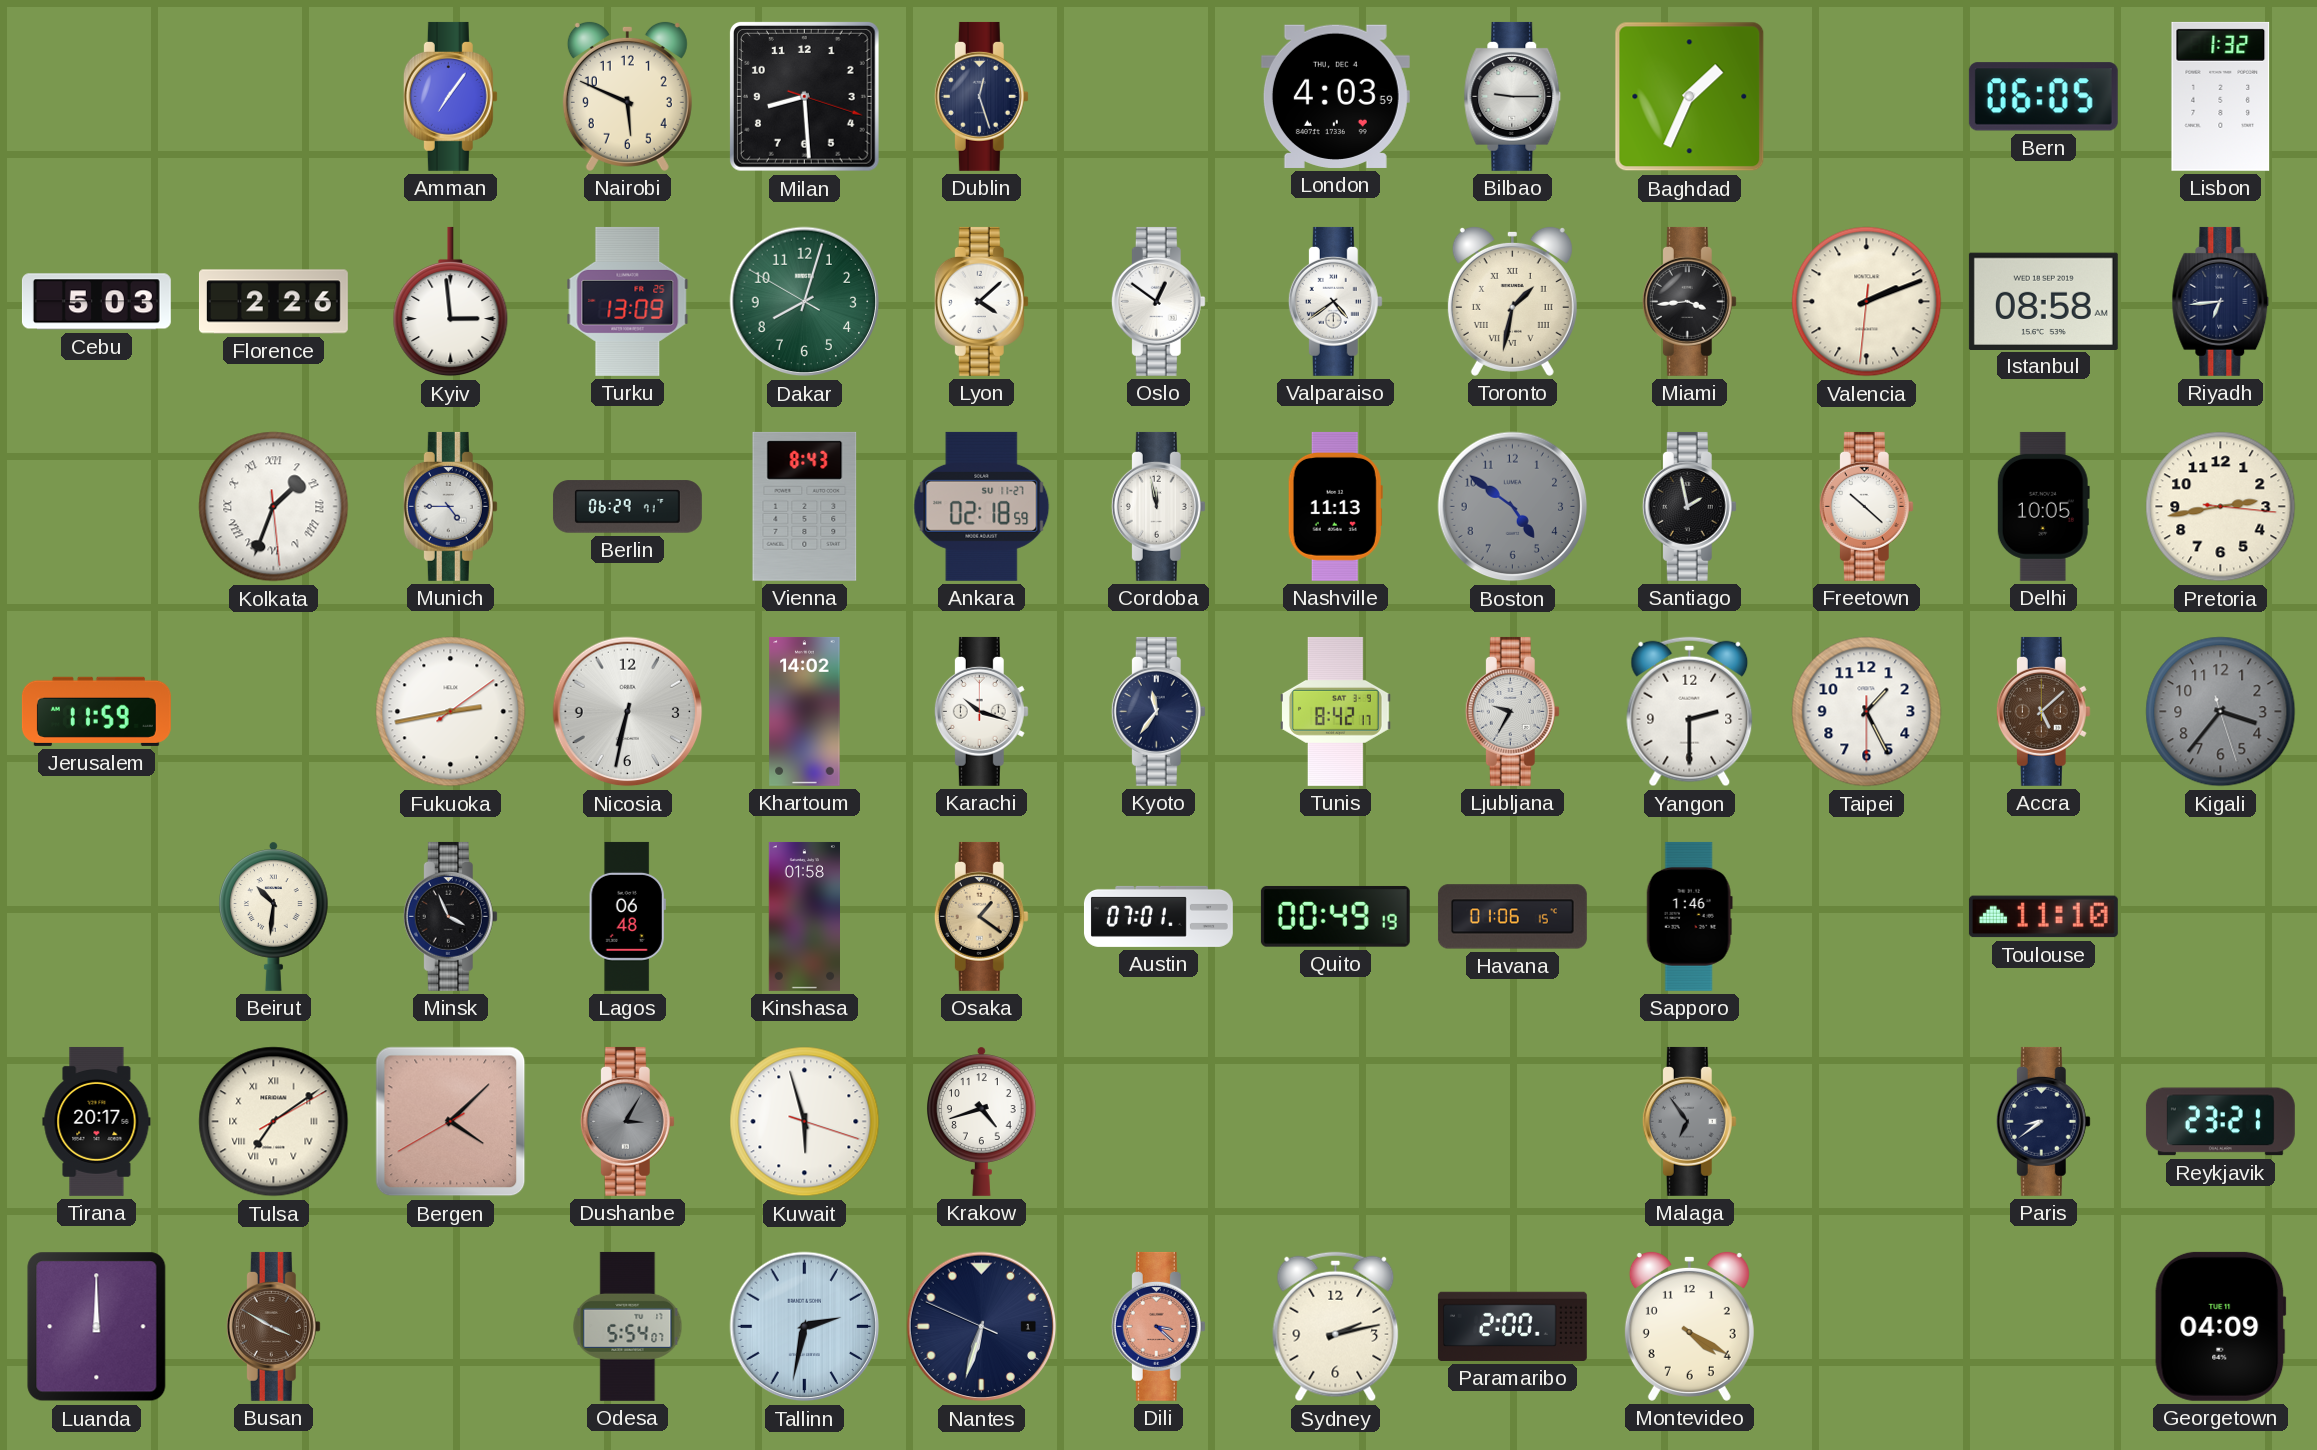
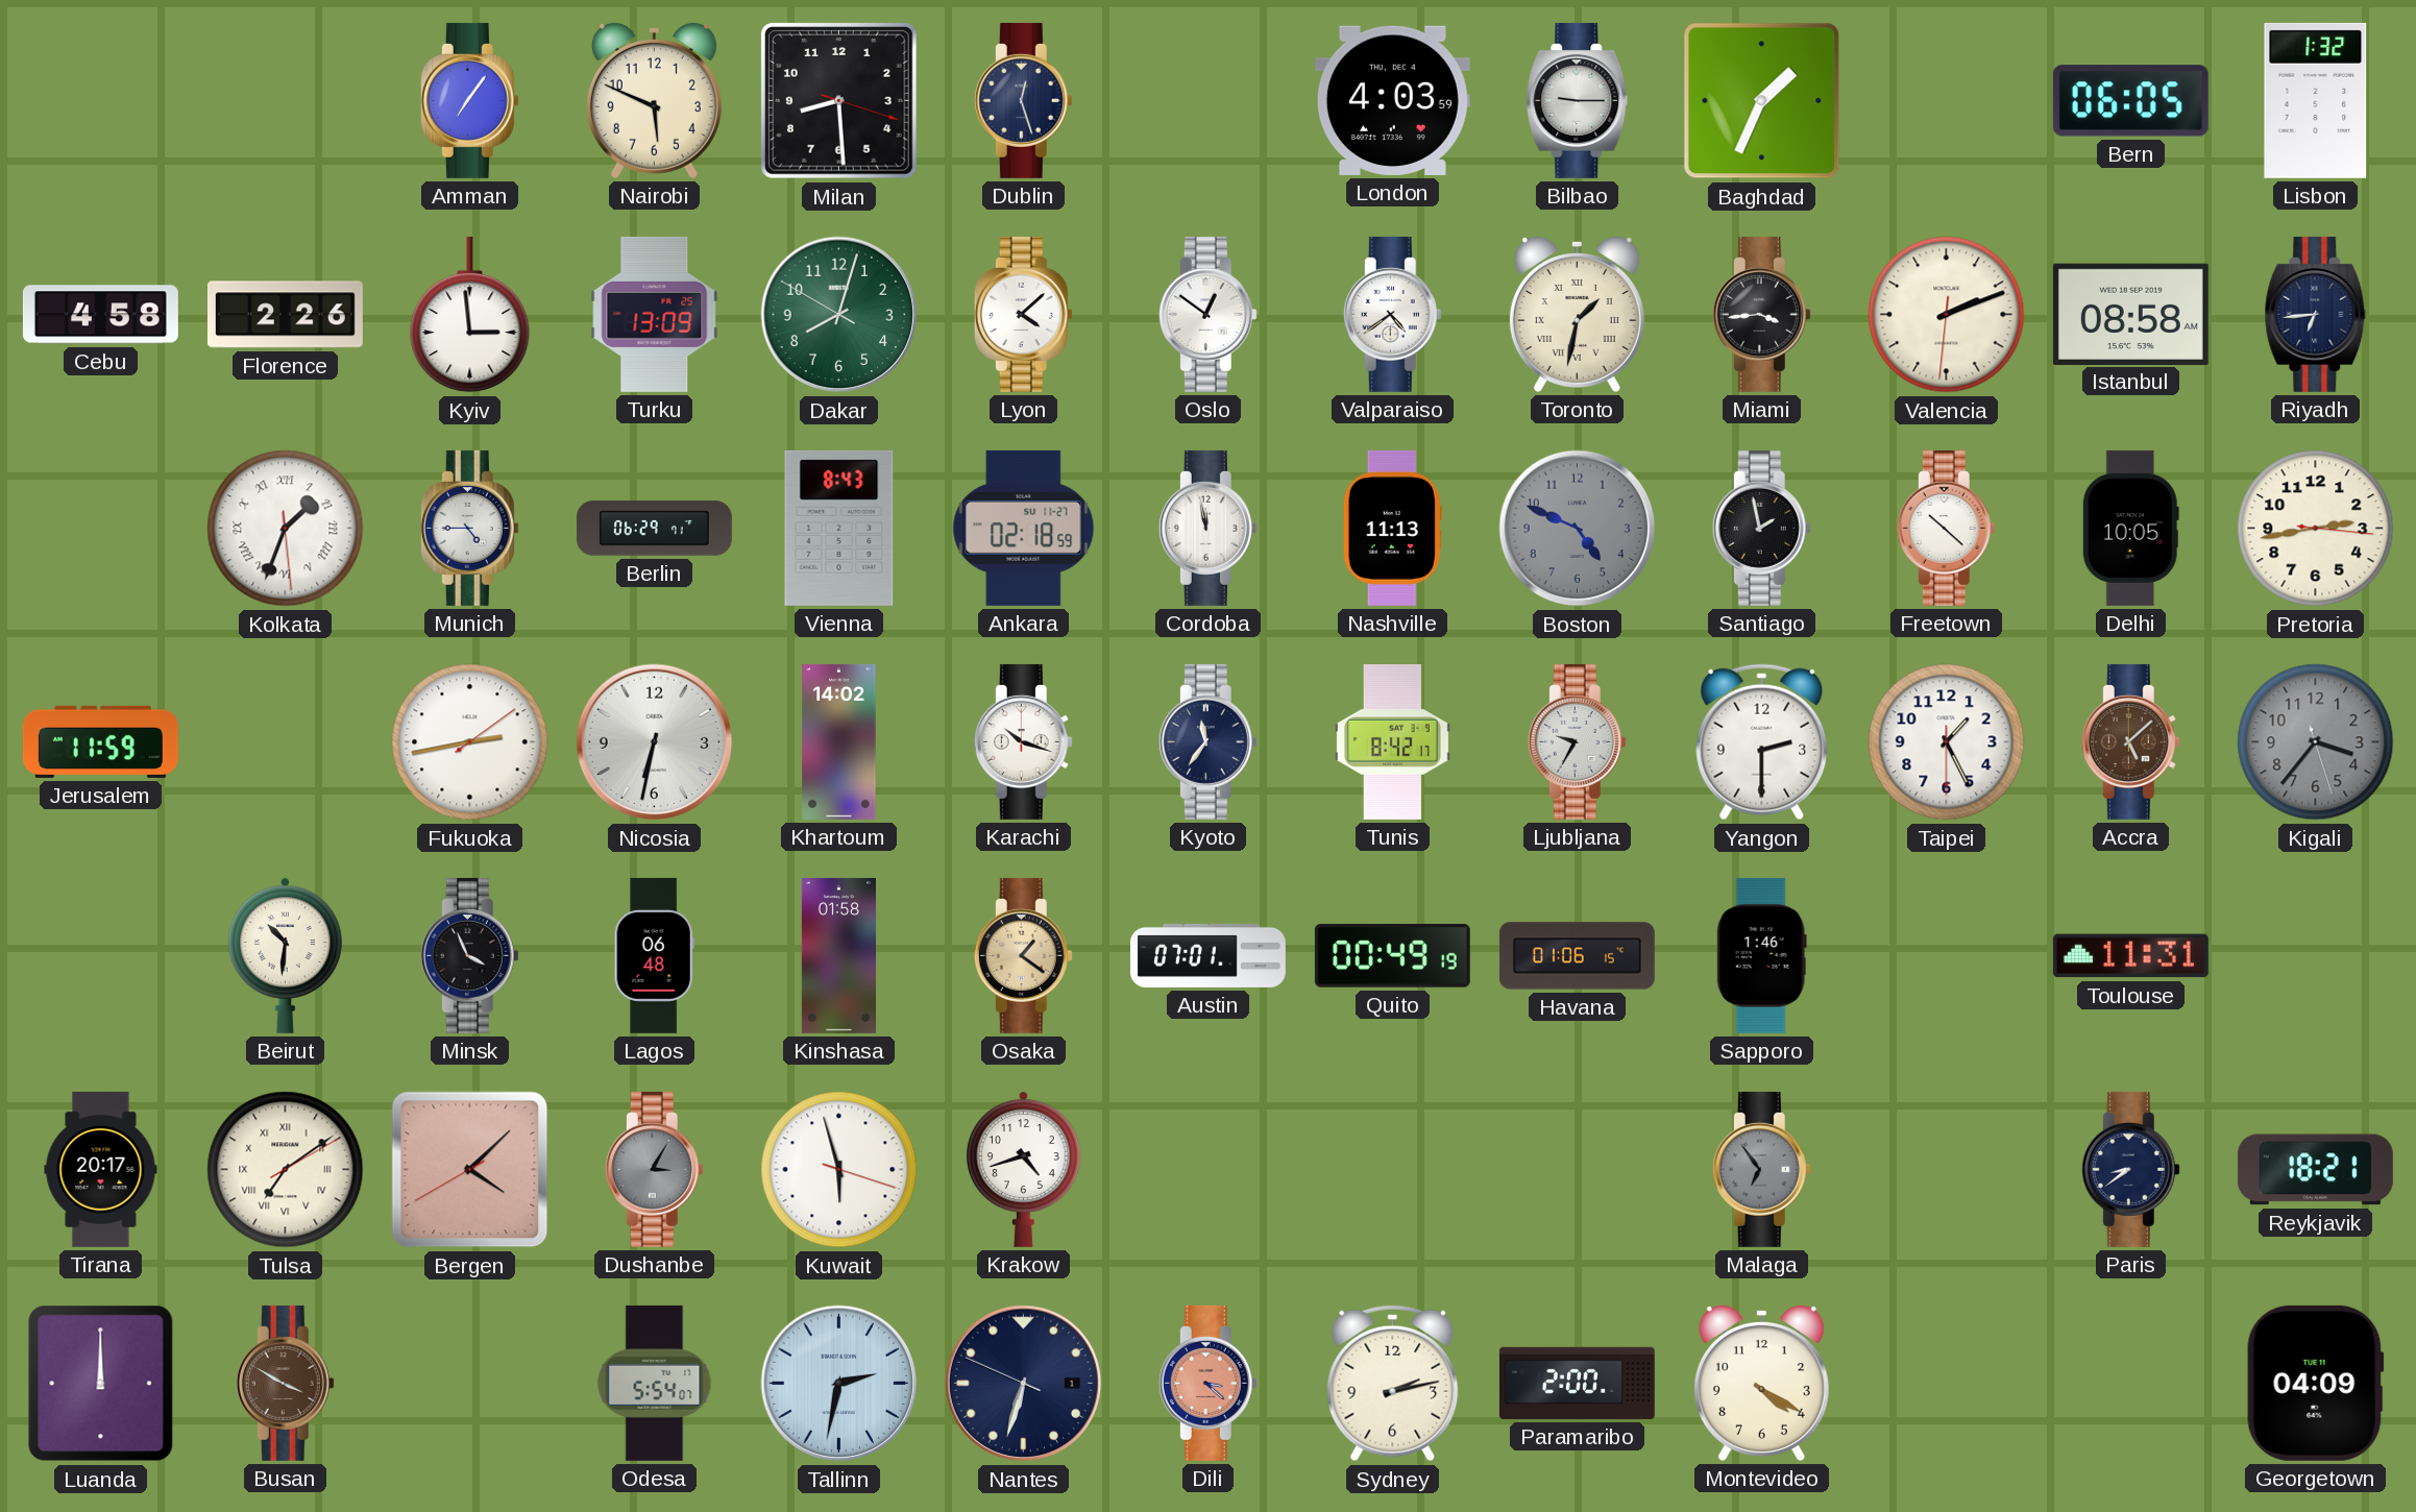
Cebu: 5:03 -> 4:58
Boston: 4:51 -> 4:49
Toulouse: 11:10 -> 11:31
Reykjavik: 23:21 -> 18:21
